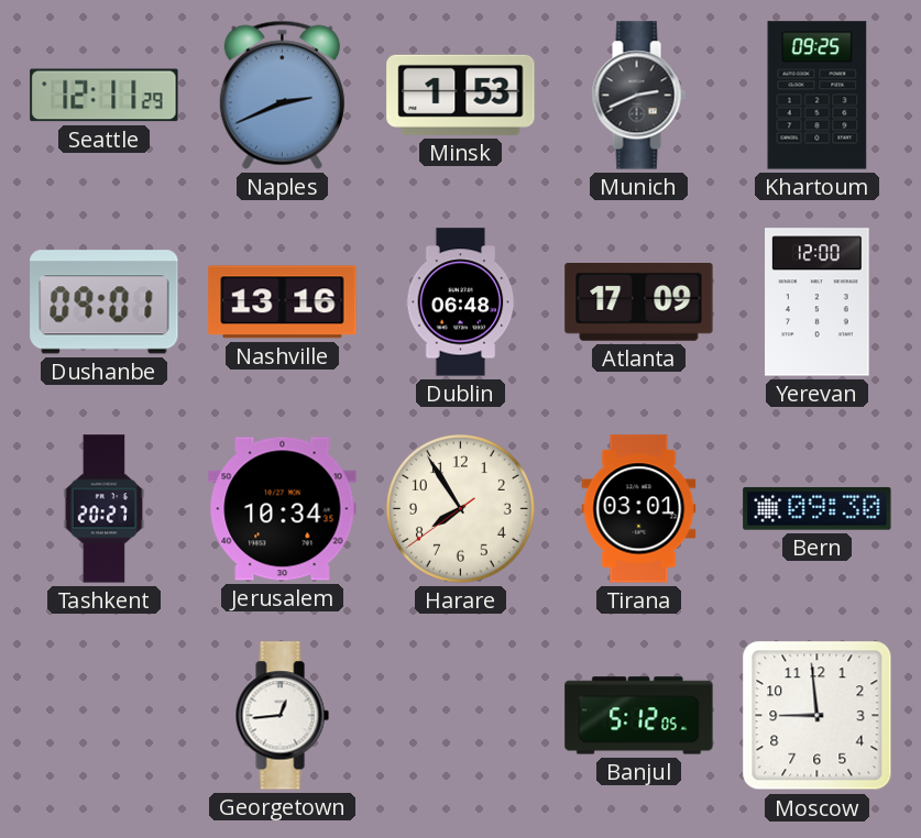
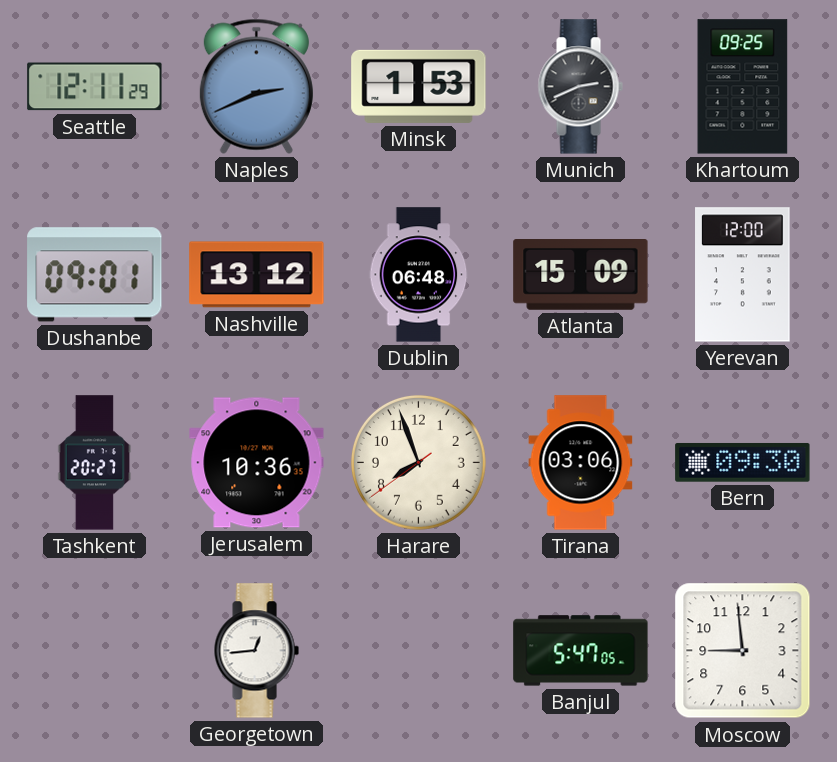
Nashville: 13:16 -> 13:12
Atlanta: 17:09 -> 15:09
Jerusalem: 10:34 -> 10:36
Harare: 7:54 -> 7:56
Tirana: 03:01 -> 03:06
Banjul: 5:12 -> 5:47
